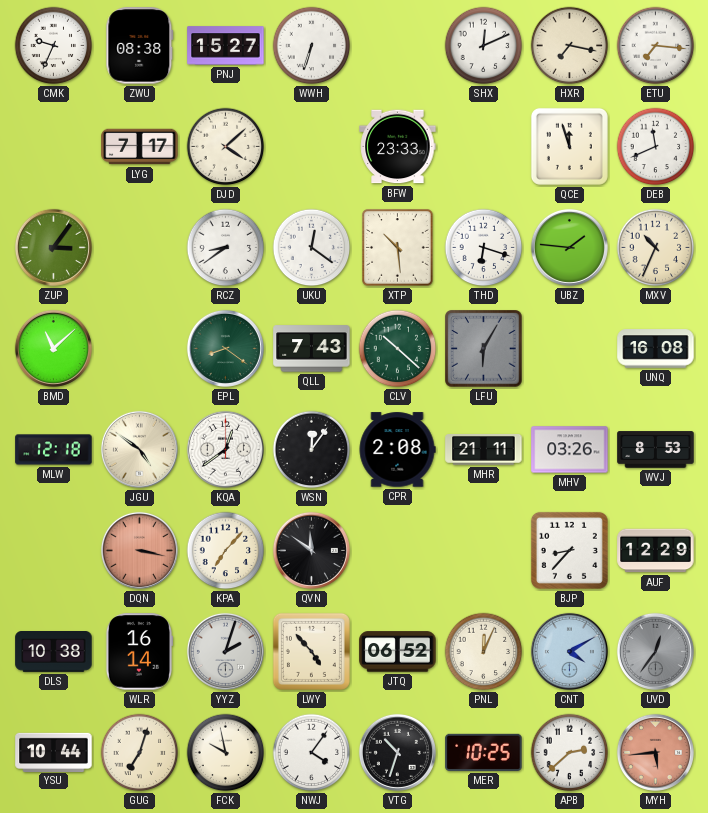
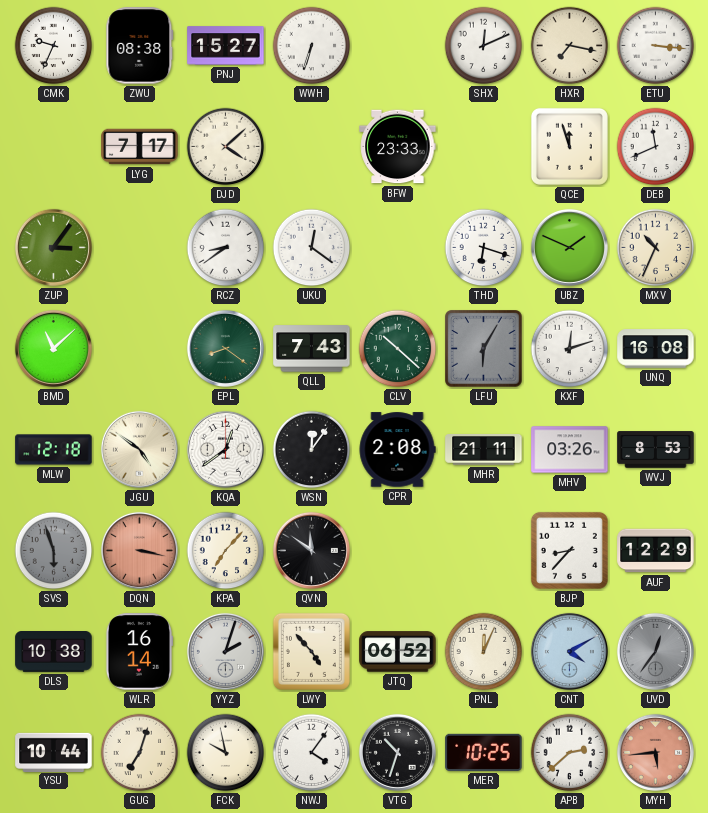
ETU: 7:16 -> 3:16
XTP: 10:29 -> none
UBZ: 1:46 -> 1:49
KXF: none -> 12:12
SVS: none -> 5:57
